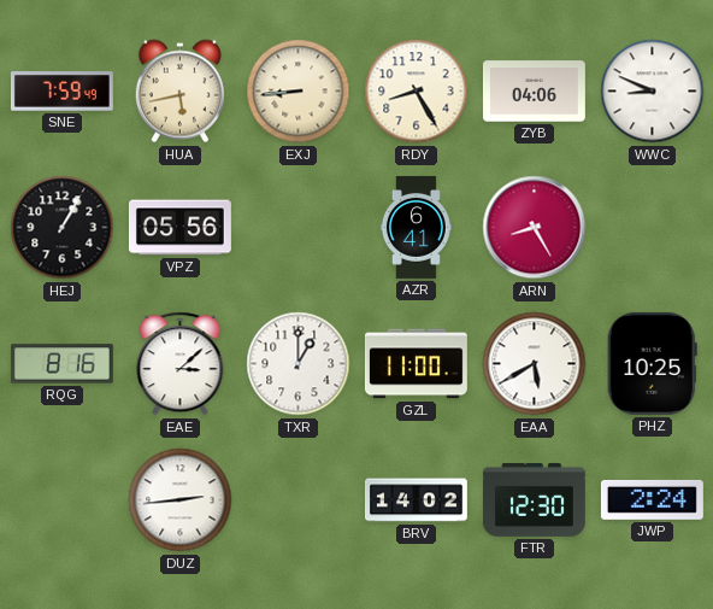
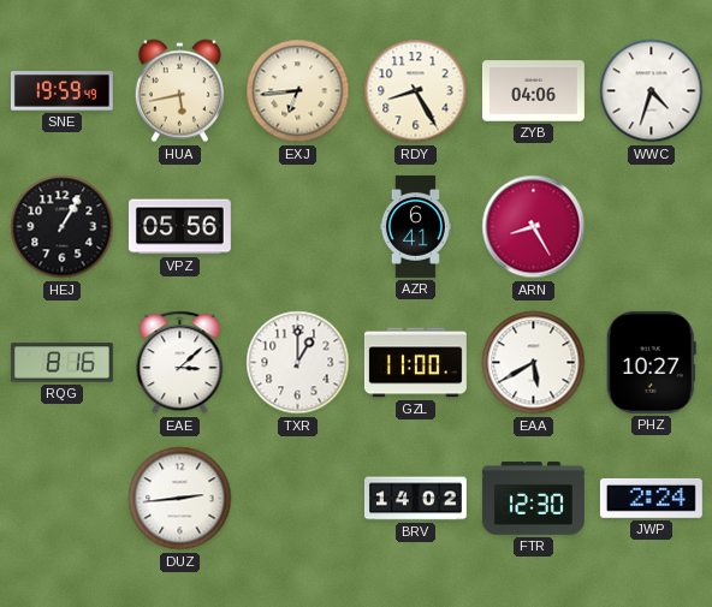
SNE: 7:59 -> 19:59
EXJ: 8:44 -> 6:44
WWC: 8:49 -> 4:33
PHZ: 10:25 -> 10:27
